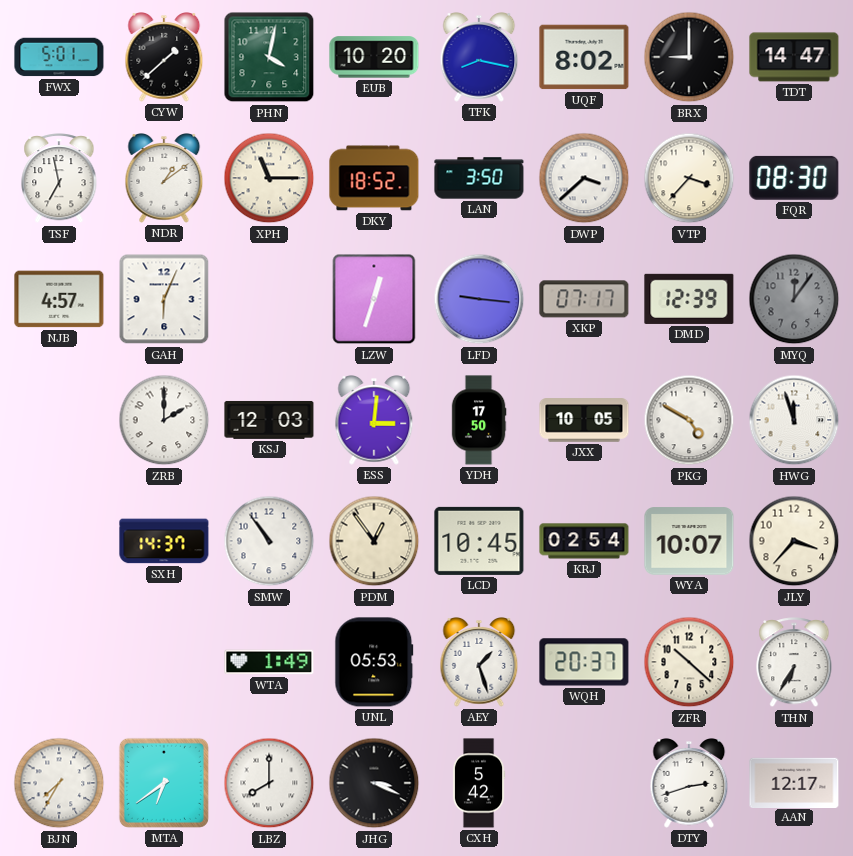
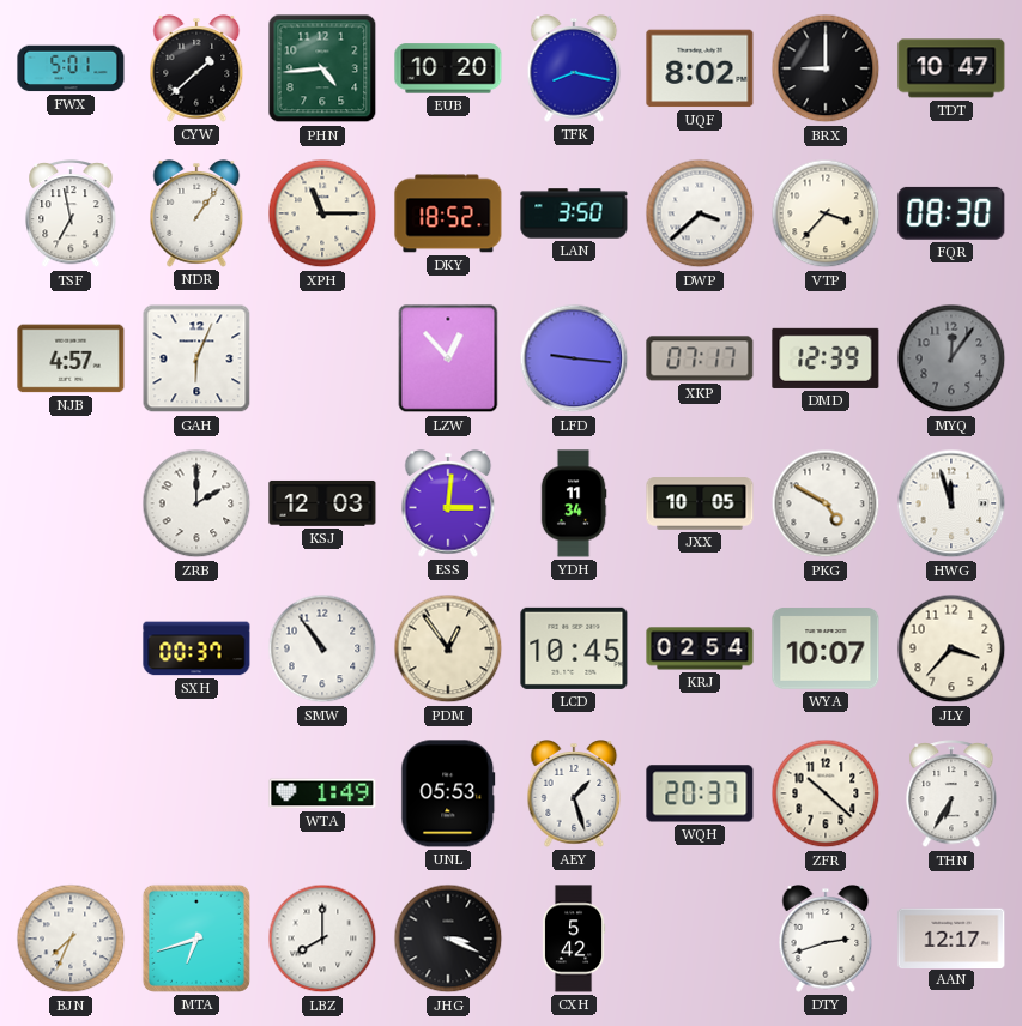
PHN: 4:02 -> 4:44
TDT: 14:47 -> 10:47
NDR: 1:09 -> 1:06
LZW: 12:33 -> 12:53
YDH: 17:50 -> 11:34
SXH: 14:37 -> 00:37
BJN: 7:35 -> 7:34
MTA: 6:39 -> 6:42
